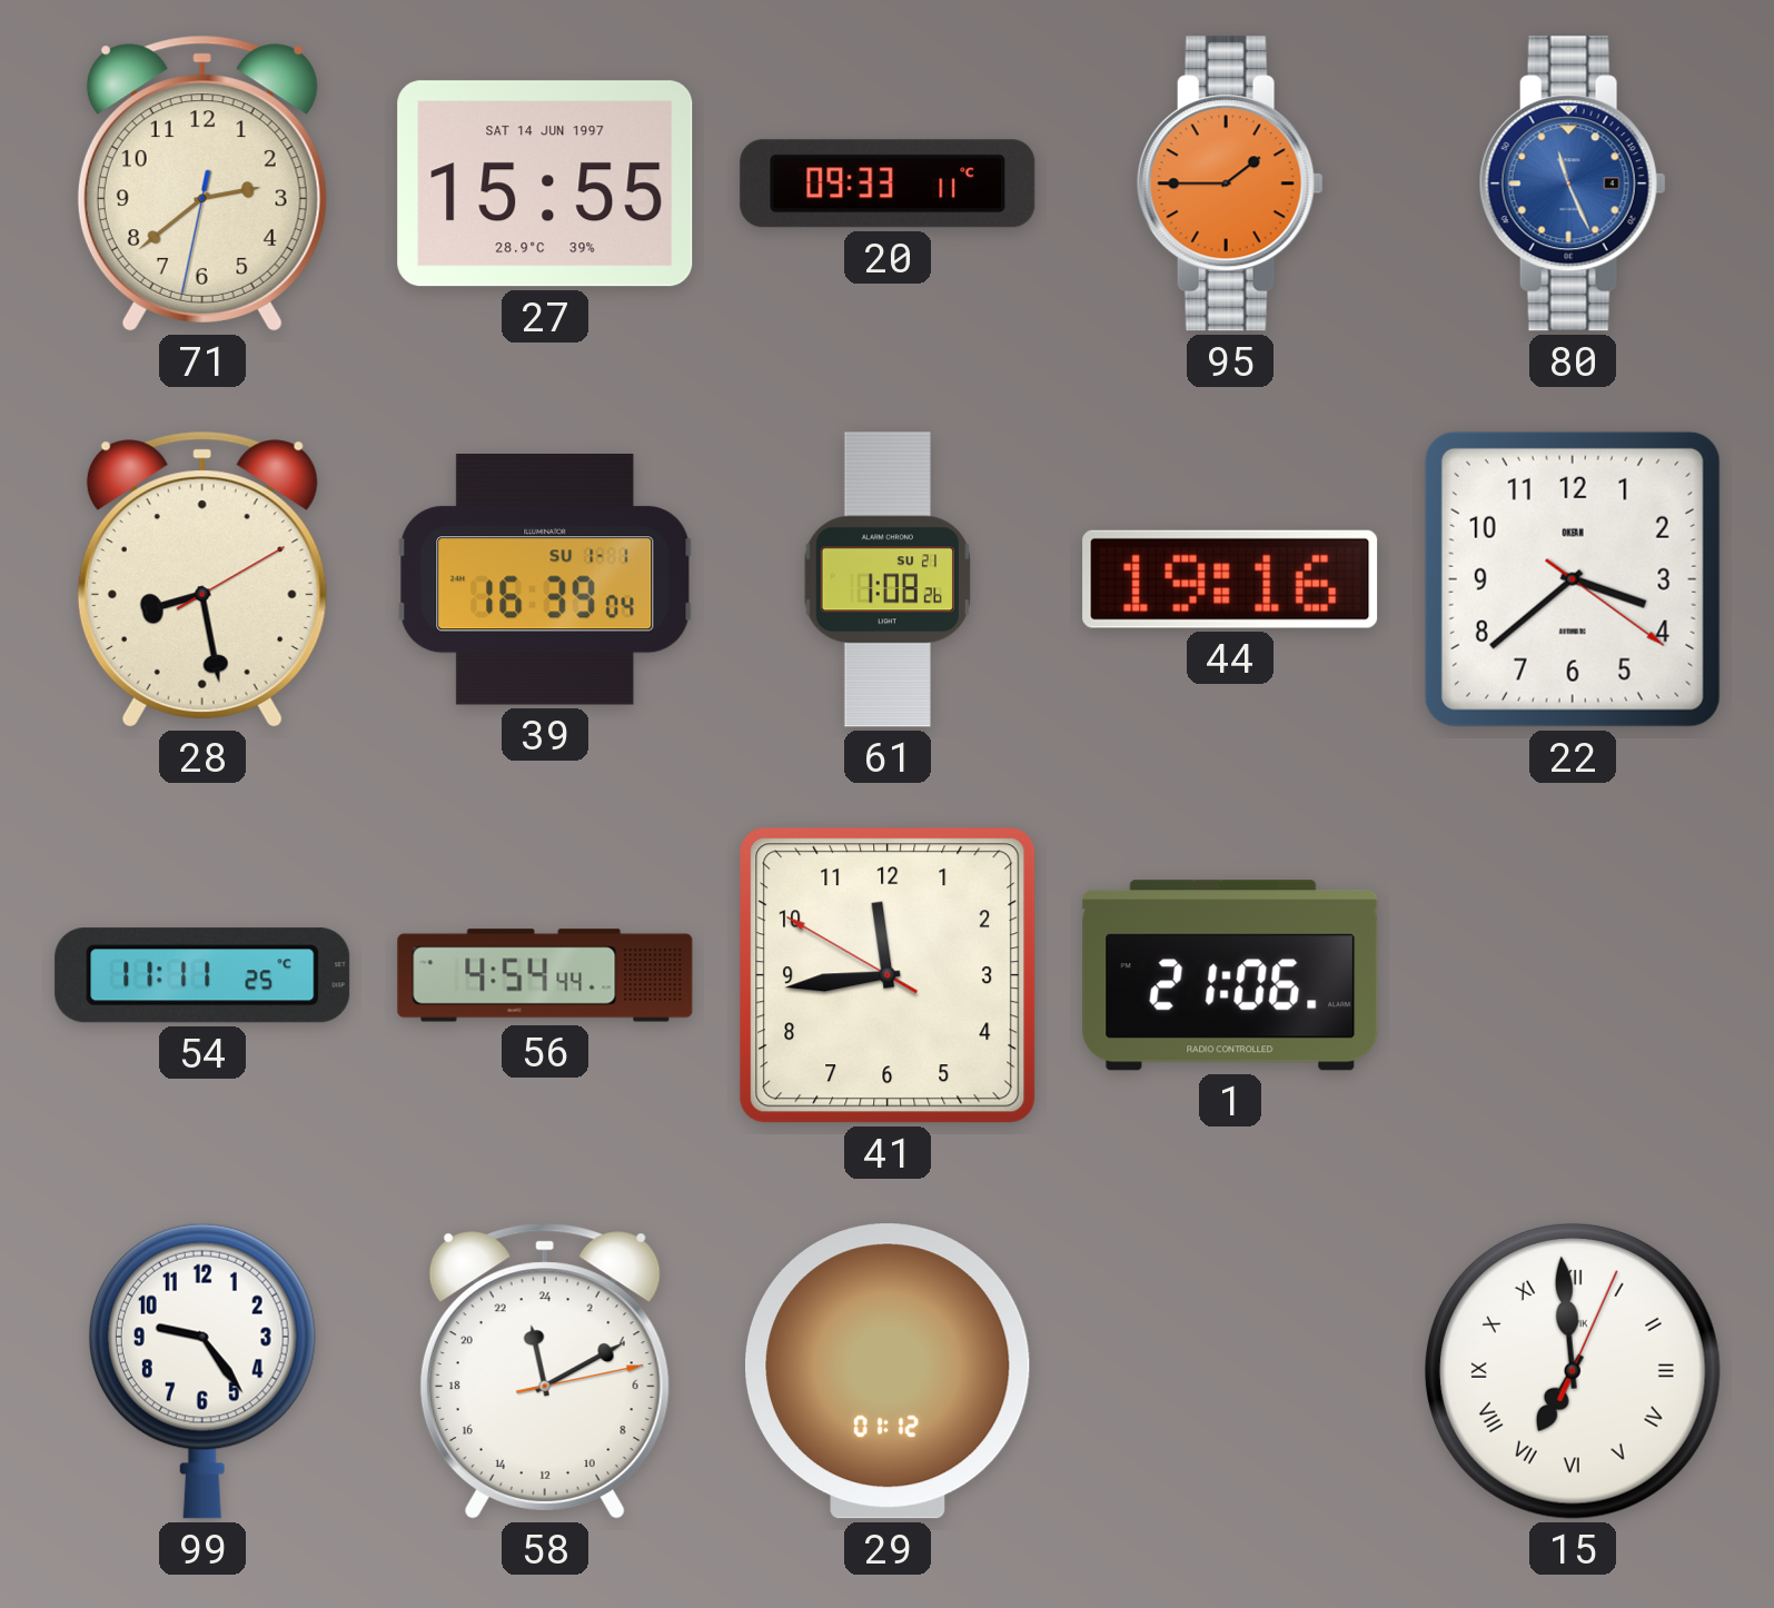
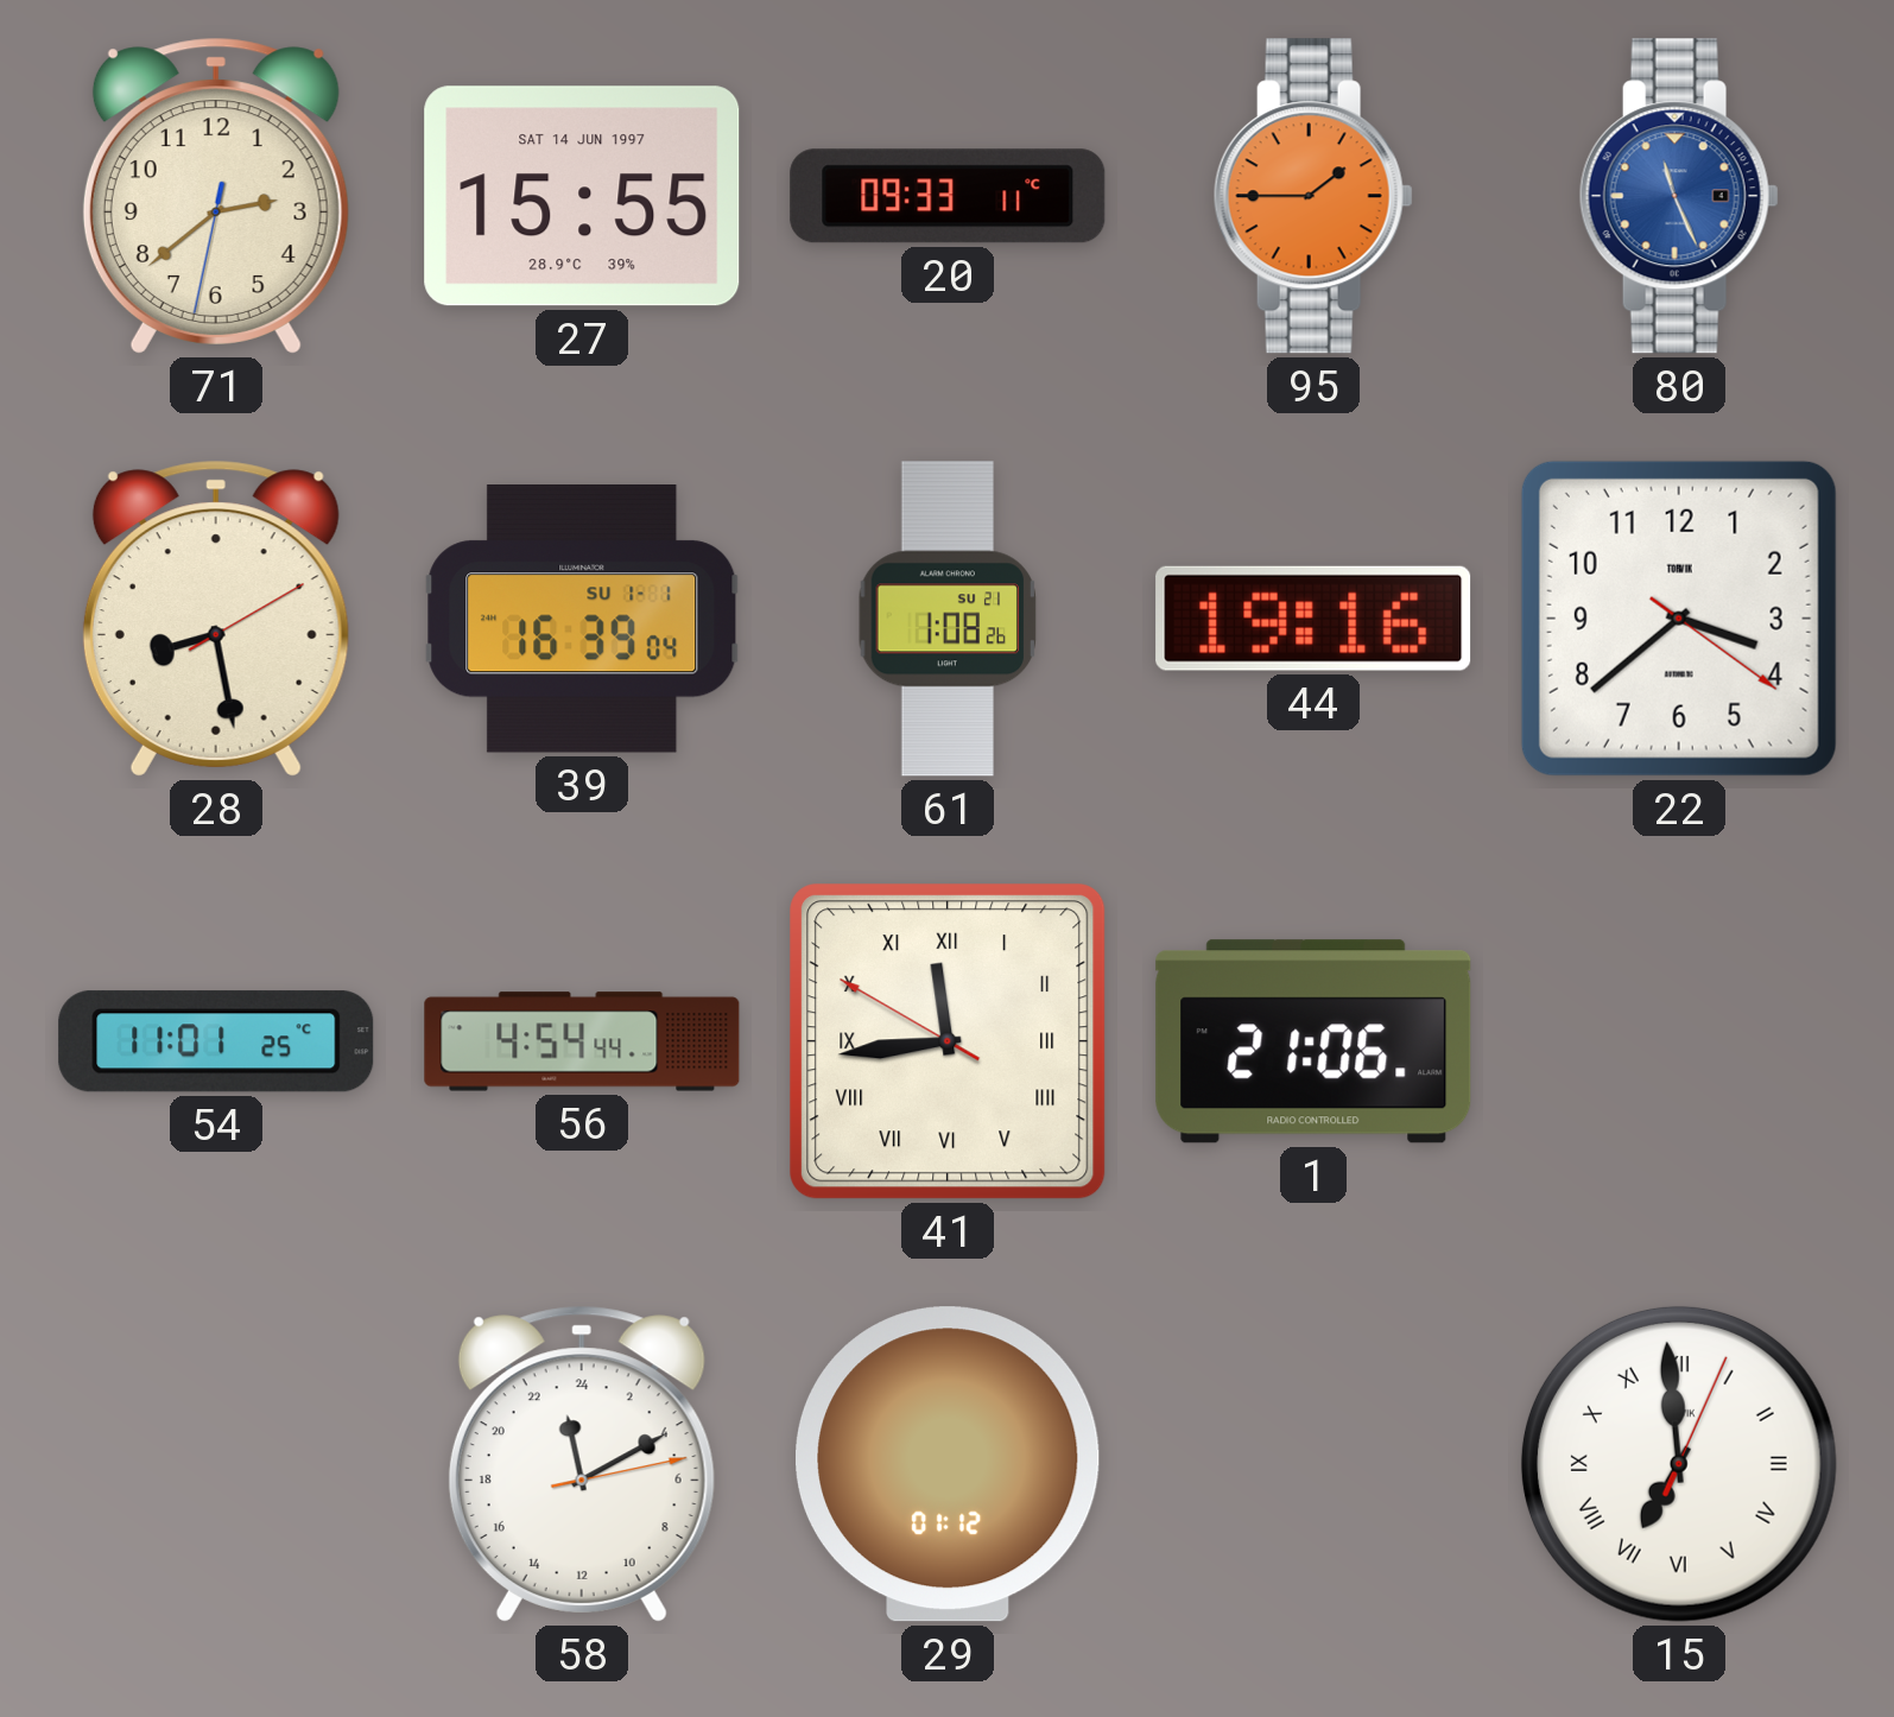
22 brand: OKEAN -> TORVIK
54: 11:11 -> 11:01
41 numerals: Arabic -> Roman
99: 9:24 -> none
